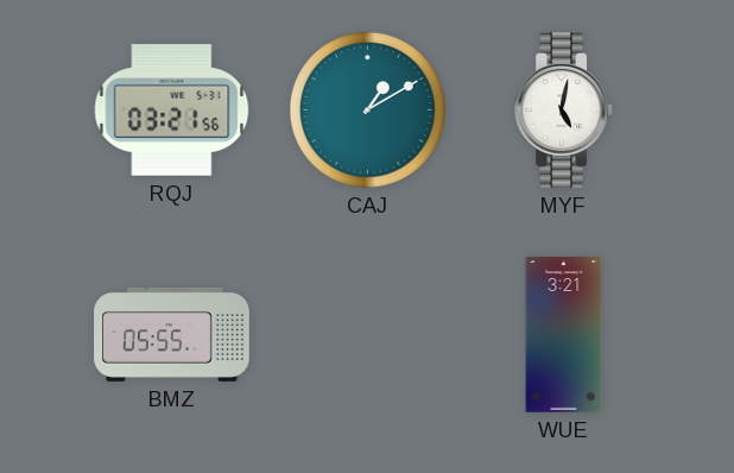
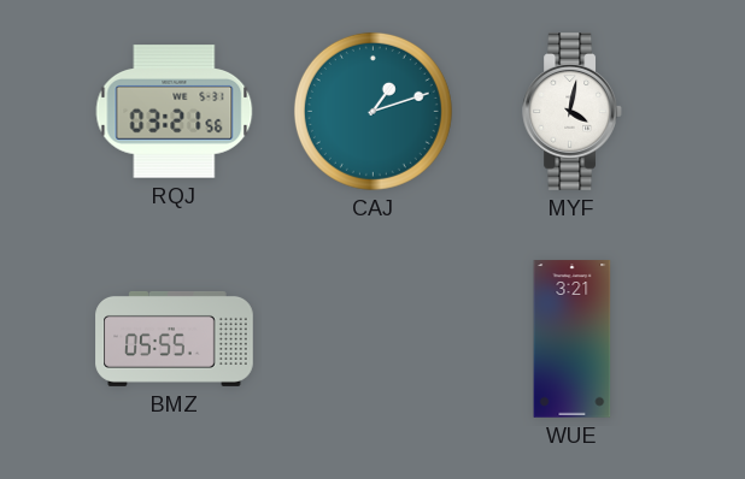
CAJ: 1:10 -> 1:12
MYF: 5:02 -> 4:02
